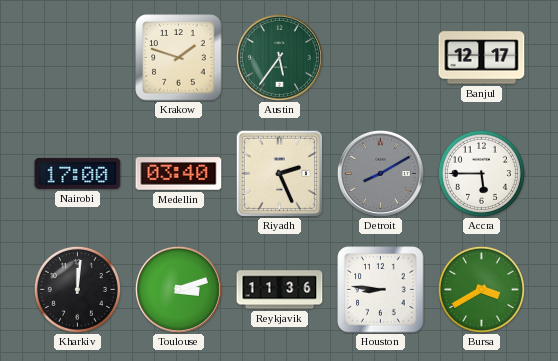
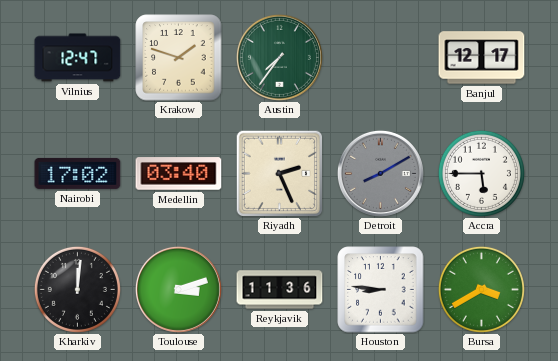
Vilnius: none -> 12:47
Austin: 5:36 -> 7:36
Nairobi: 17:00 -> 17:02
